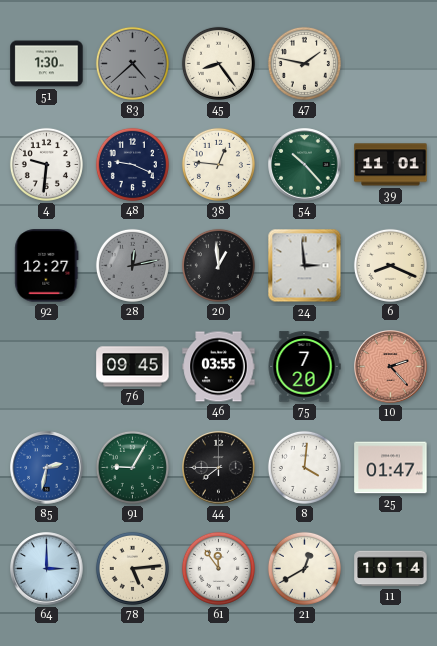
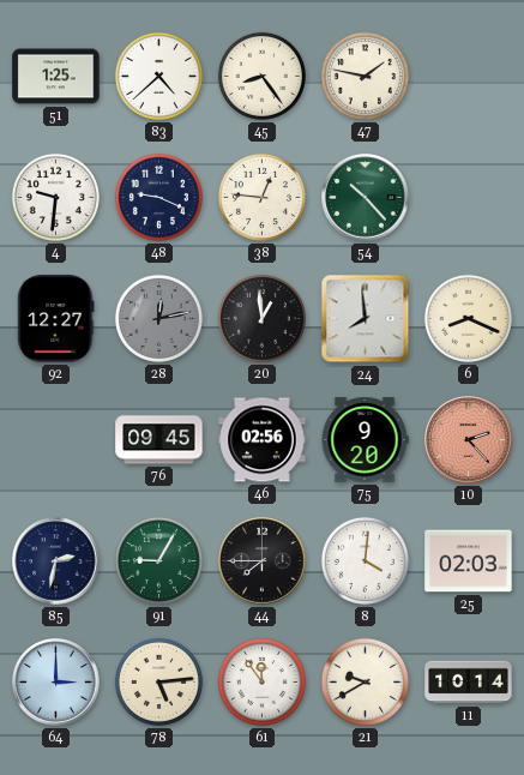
51: 1:30 -> 1:25
83 dial: grey -> white
39: 11:01 -> none
24: 2:59 -> 7:59
46: 03:55 -> 02:56
75: 7:20 -> 9:20
85 dial: blue -> navy
25: 01:47 -> 02:03
21: 12:40 -> 9:40
